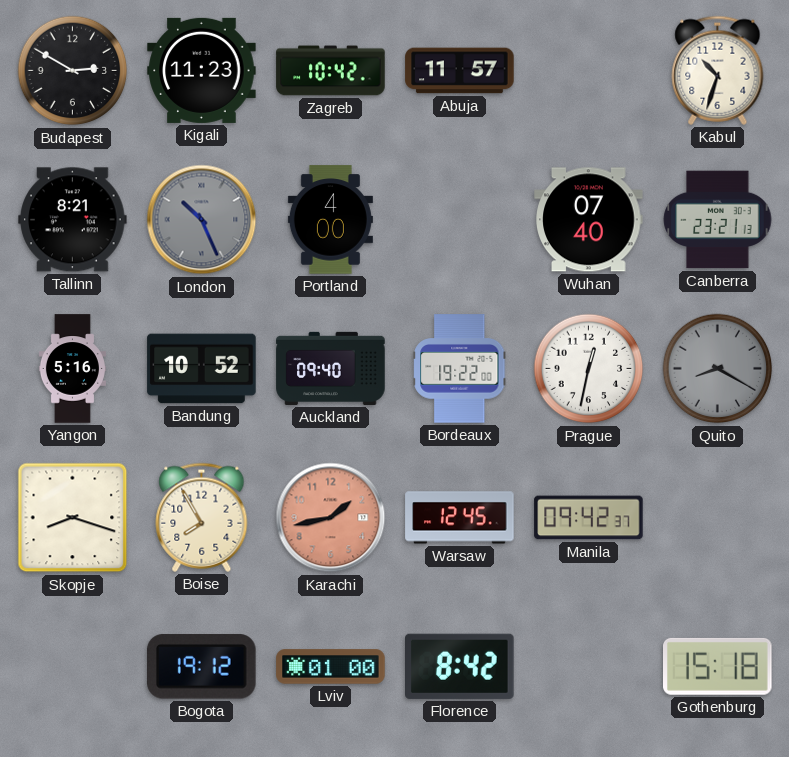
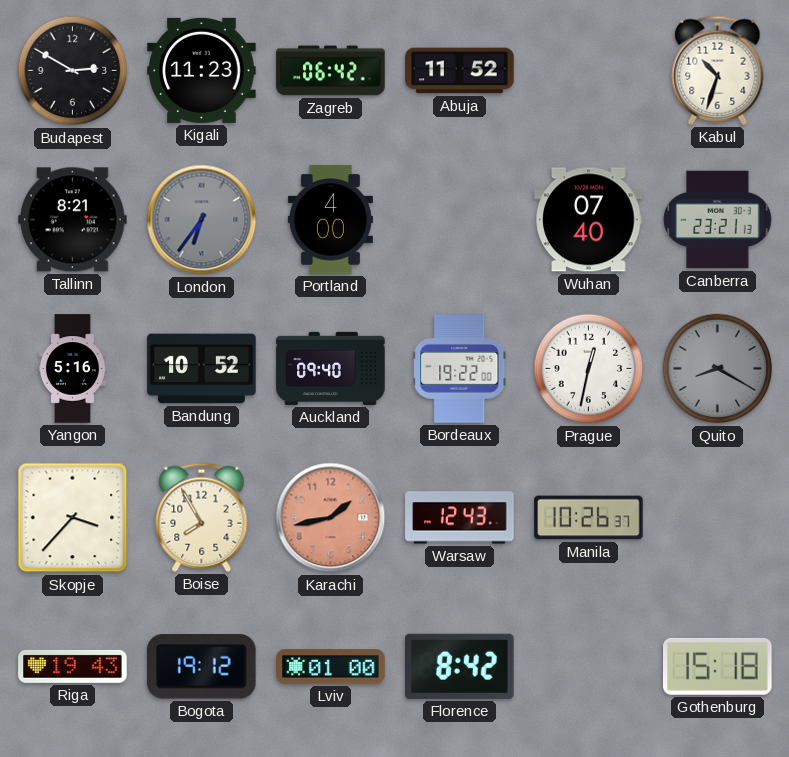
Zagreb: 10:42 -> 06:42
Abuja: 11:57 -> 11:52
London: 10:26 -> 6:36
Skopje: 8:18 -> 3:37
Warsaw: 12:45 -> 12:43
Manila: 09:42 -> 10:26
Riga: none -> 19:43
